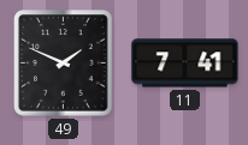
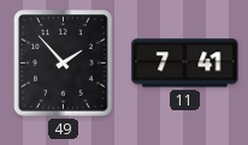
49: 1:49 -> 1:53
